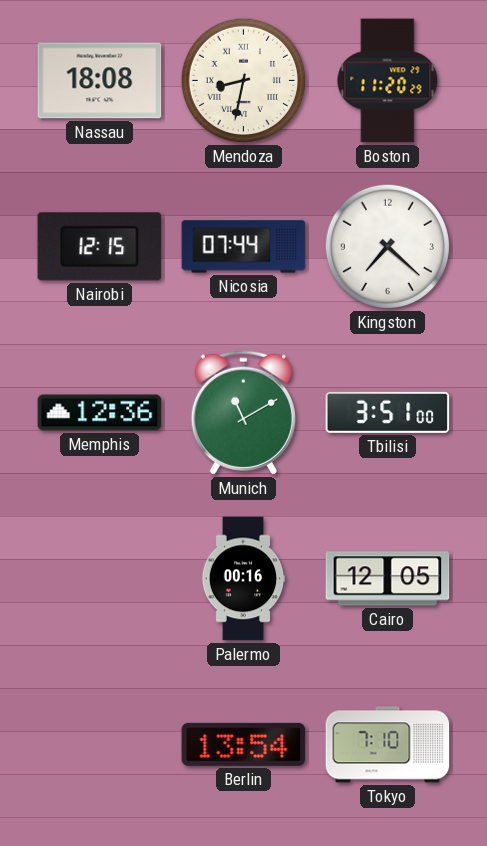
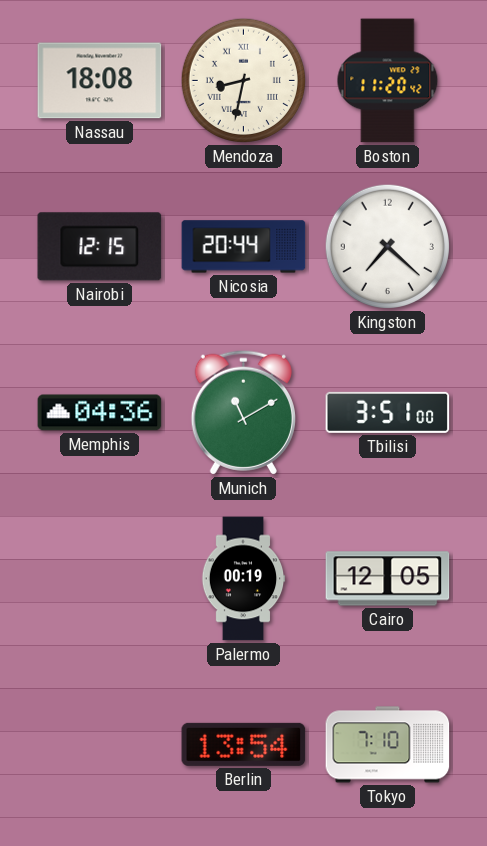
Boston: 11:20:29 -> 11:20:42
Nicosia: 07:44 -> 20:44
Memphis: 12:36 -> 04:36
Palermo: 00:16 -> 00:19
